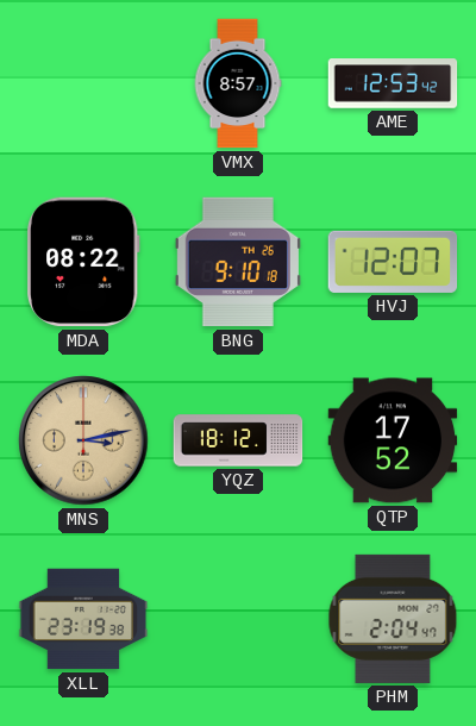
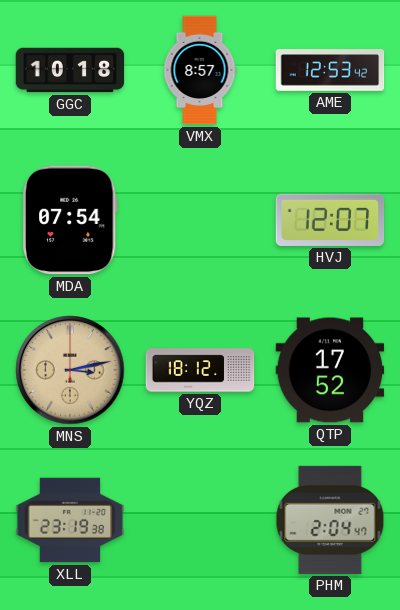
GGC: none -> 10:18
MDA: 08:22 -> 07:54
BNG: 9:10 -> none
